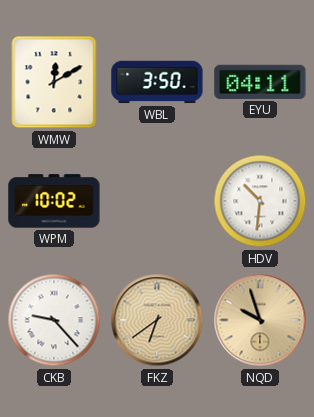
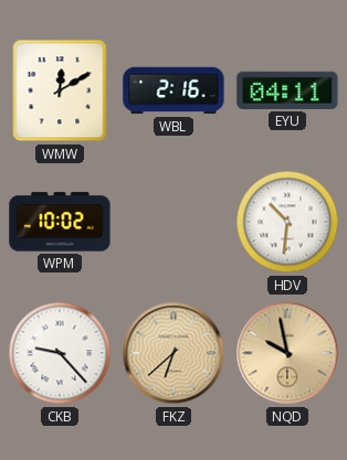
WBL: 3:50 -> 2:16
FKZ: 6:39 -> 6:38
NQD: 9:57 -> 9:58
